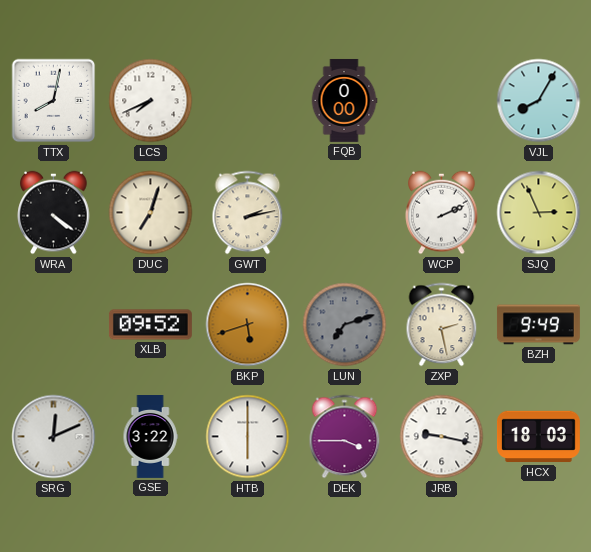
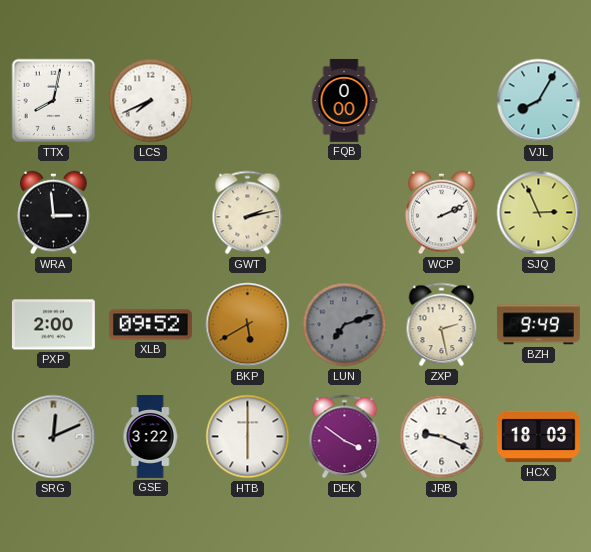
WRA: 4:21 -> 2:59
DUC: 7:03 -> none
PXP: none -> 2:00
BKP: 5:42 -> 5:40
DEK: 3:45 -> 3:51
JRB: 9:17 -> 9:19
